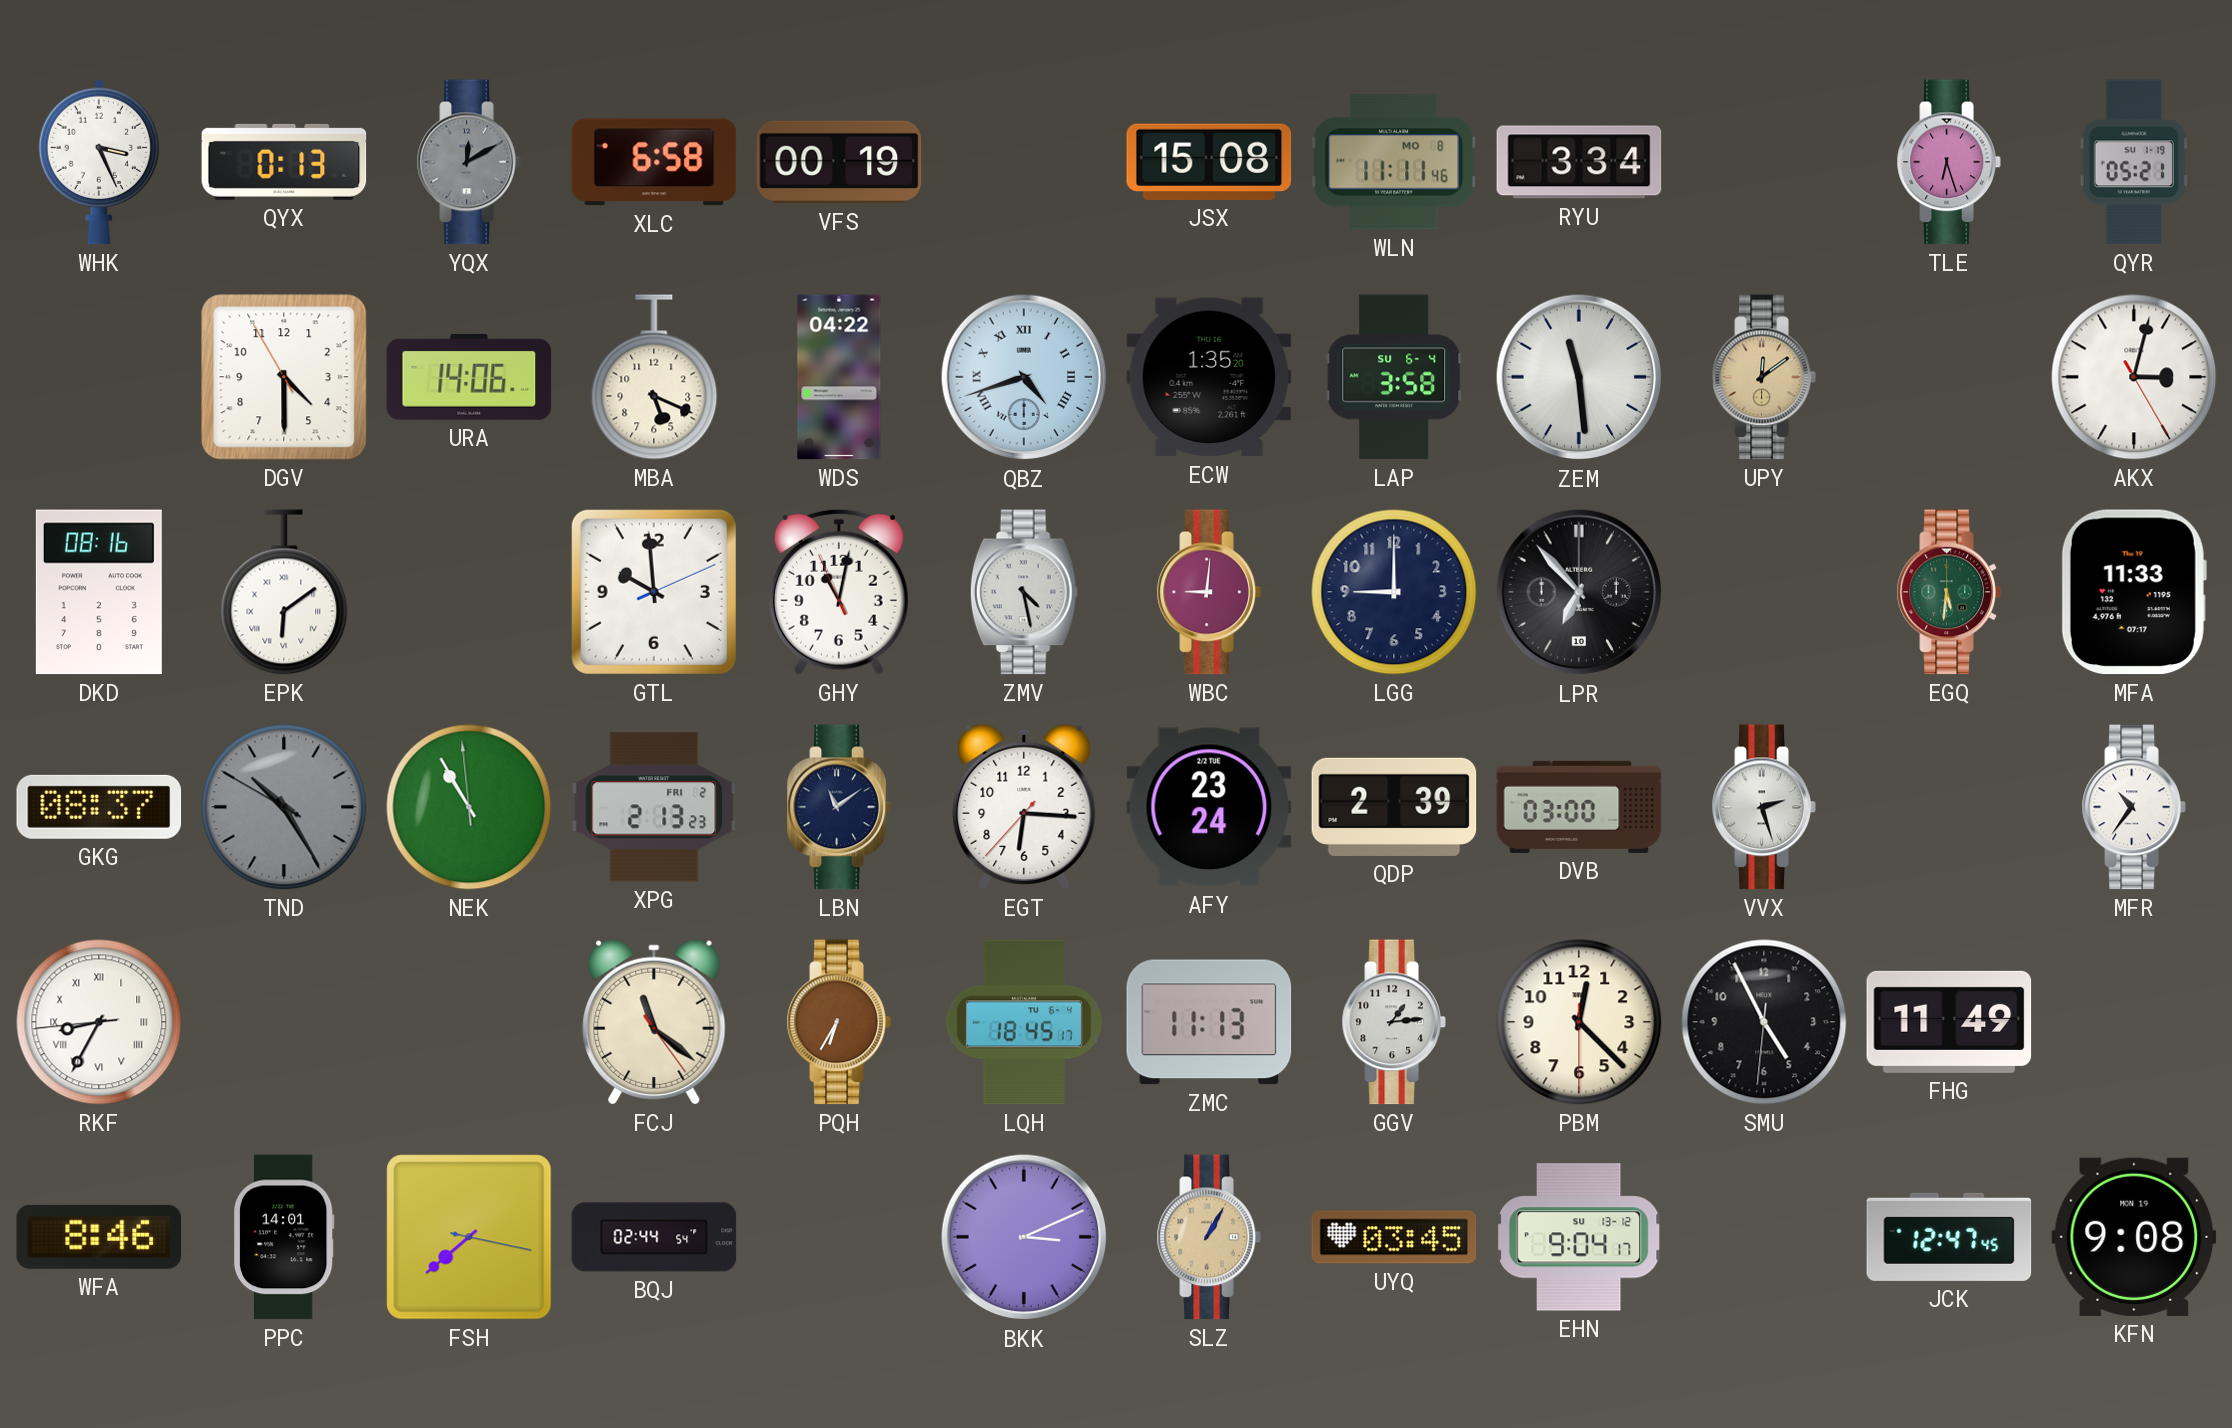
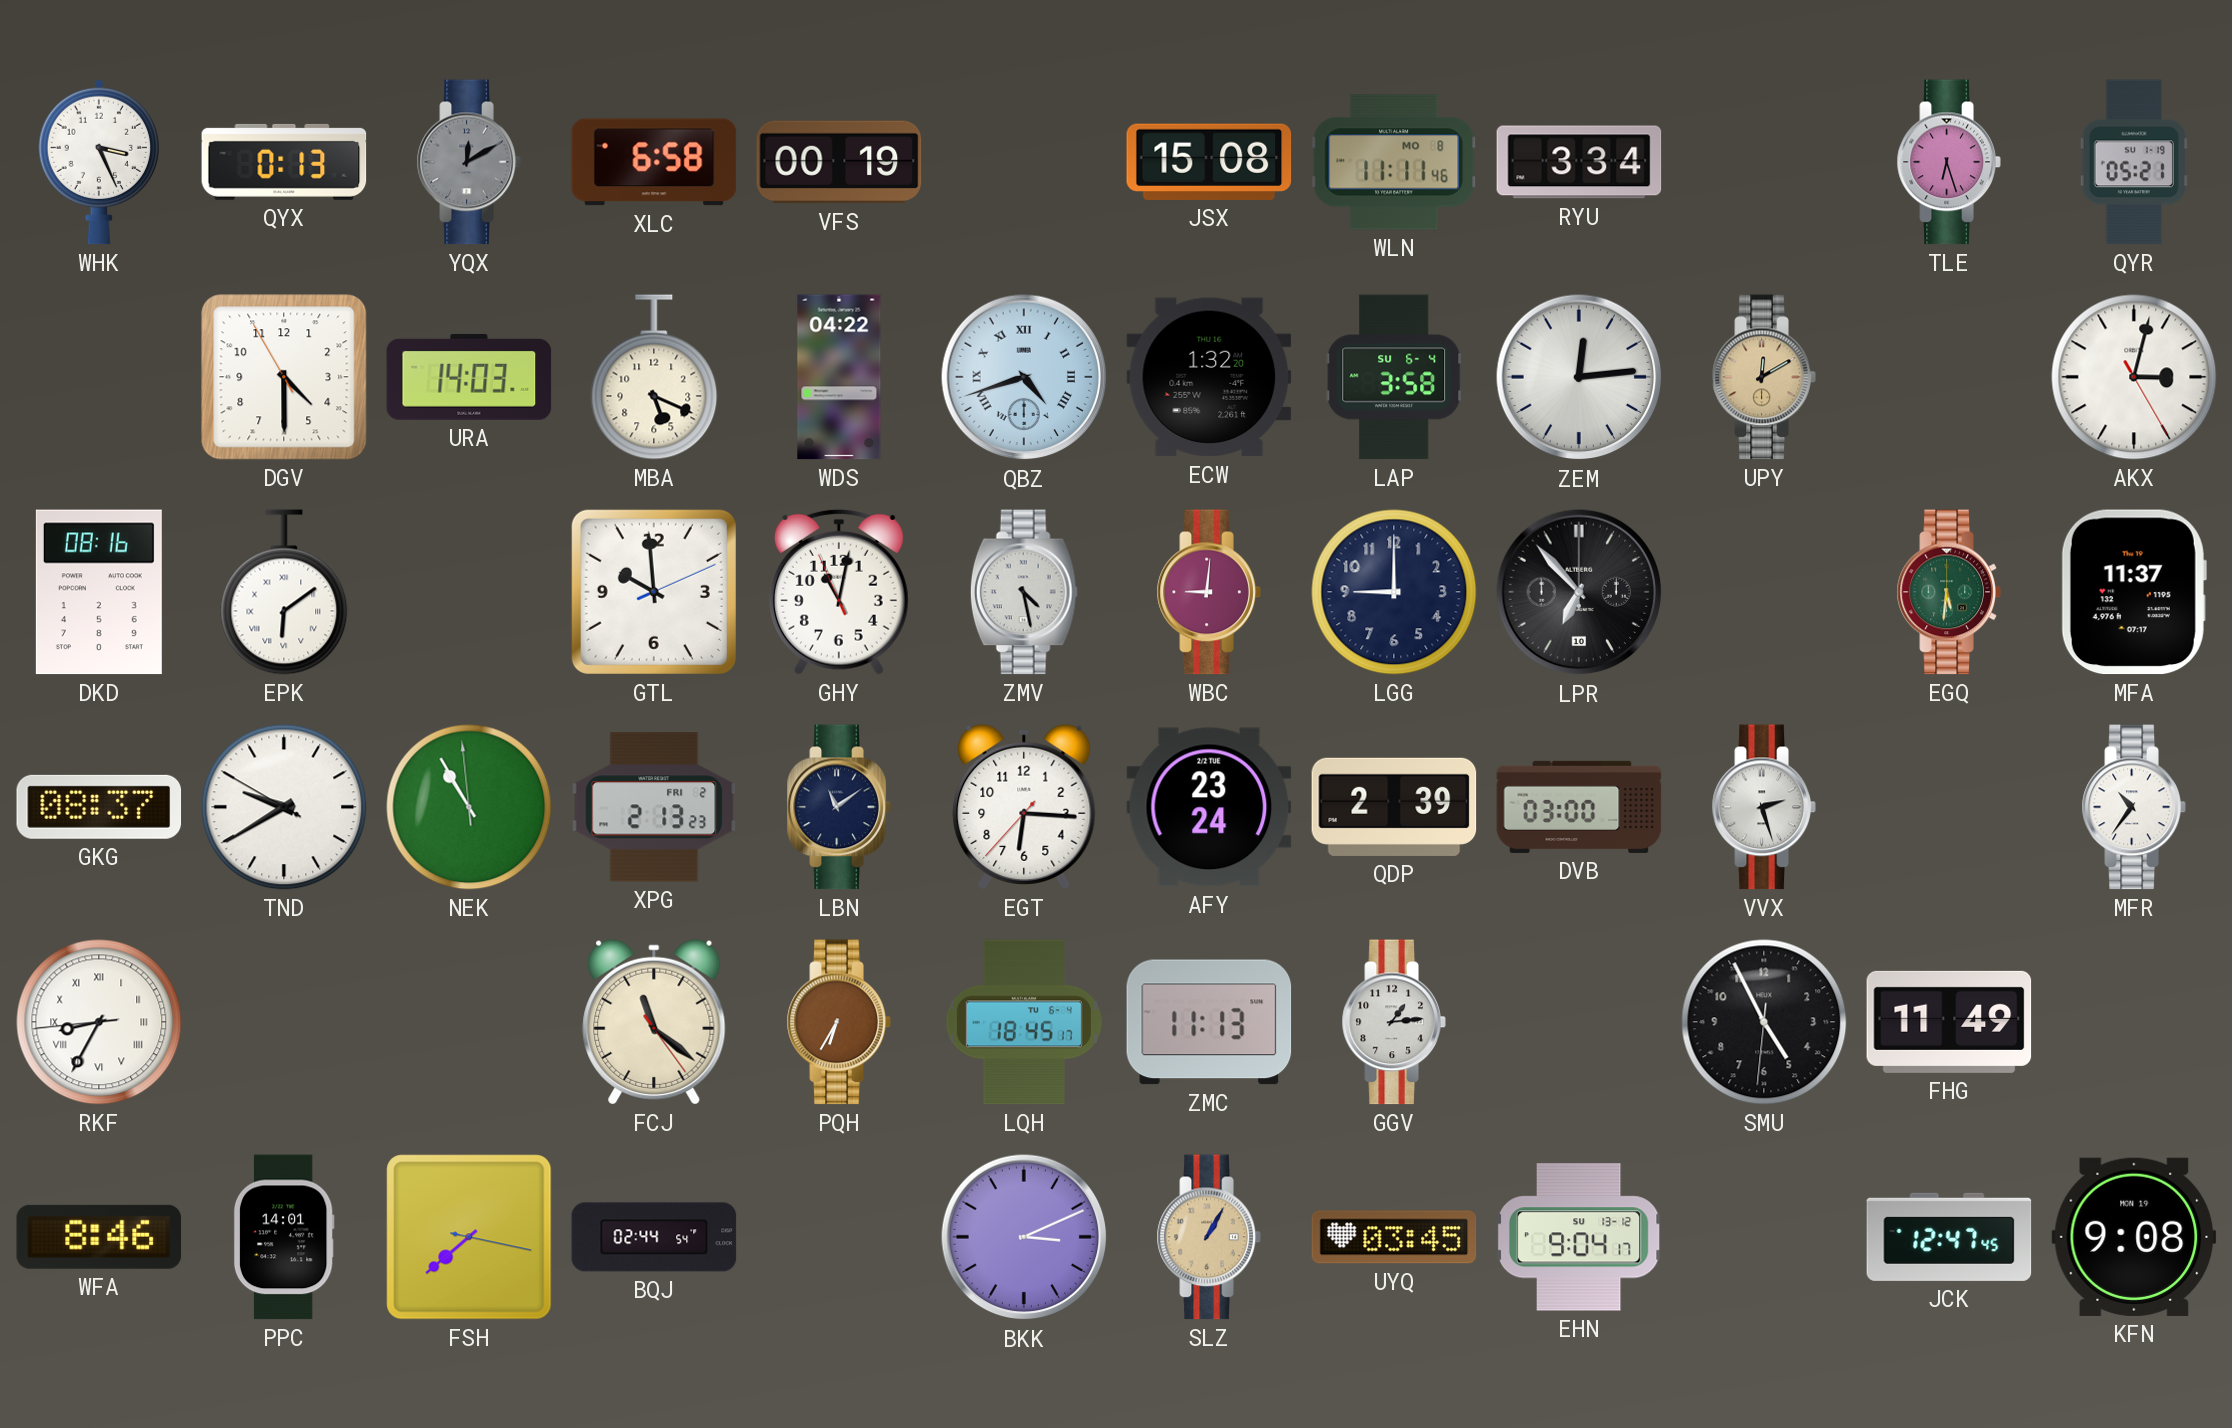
URA: 14:06 -> 14:03
ECW: 1:35 -> 1:32
ZEM: 11:29 -> 12:14
UPY: 12:09 -> 12:10
MFA: 11:33 -> 11:37
TND: 10:24 -> 9:39
TND dial: grey -> white
PBM: 12:22 -> none
